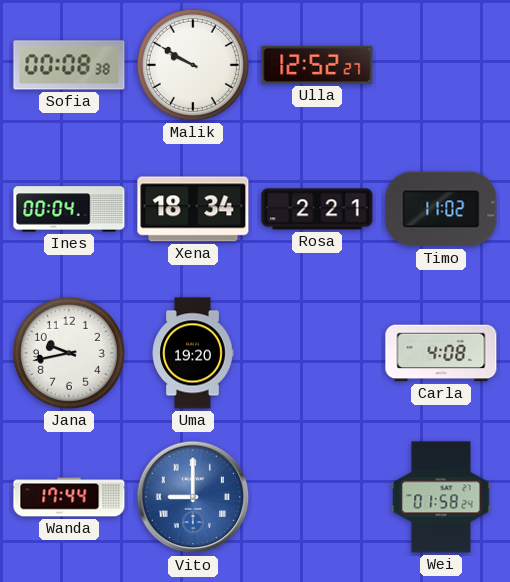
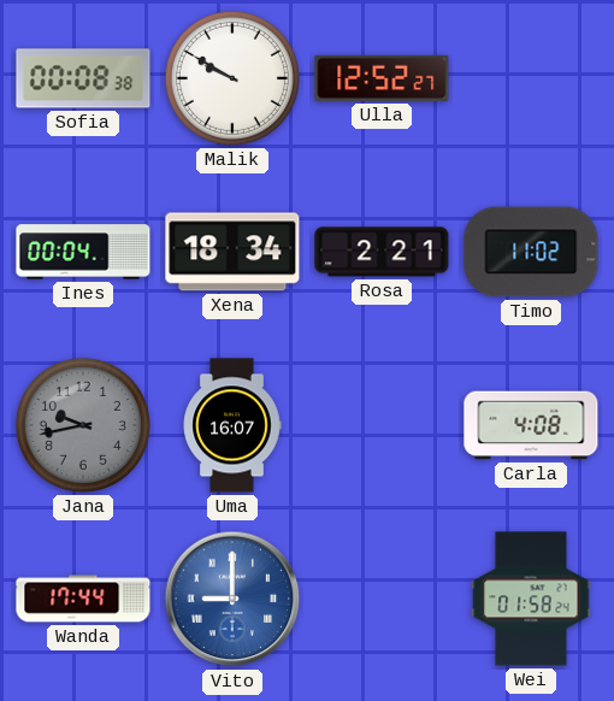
Jana dial: white -> grey
Uma: 19:20 -> 16:07
